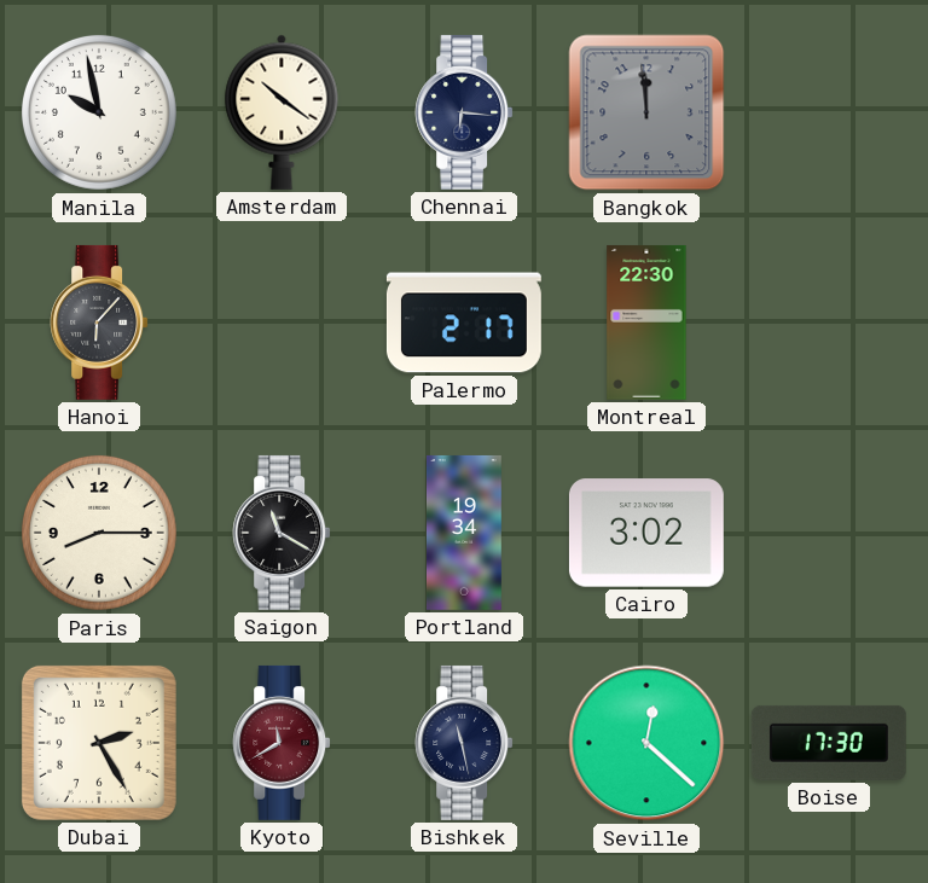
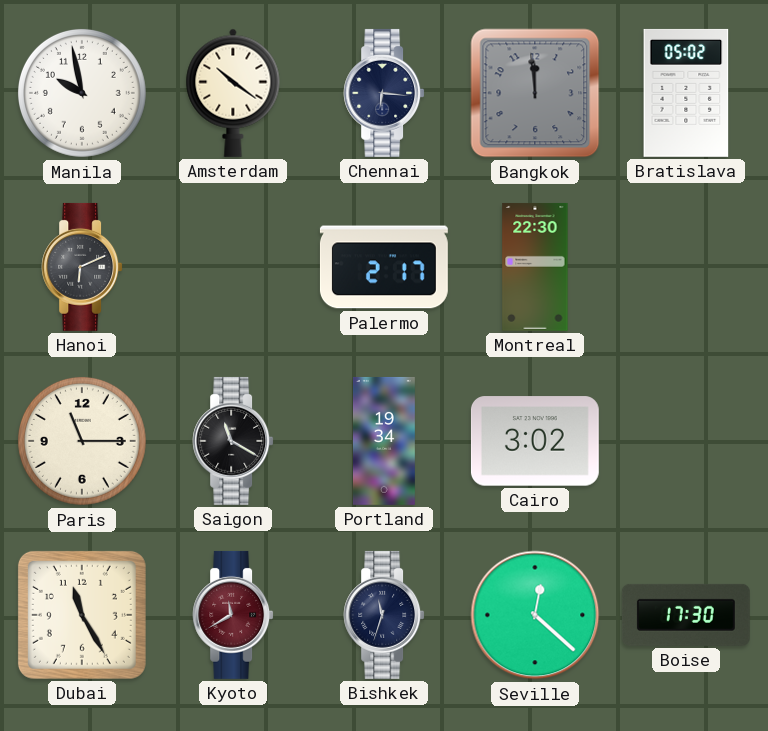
Bratislava: none -> 05:02
Hanoi: 6:07 -> 6:11
Paris: 8:15 -> 11:15
Dubai: 2:25 -> 11:25
Bishkek: 11:28 -> 11:33
